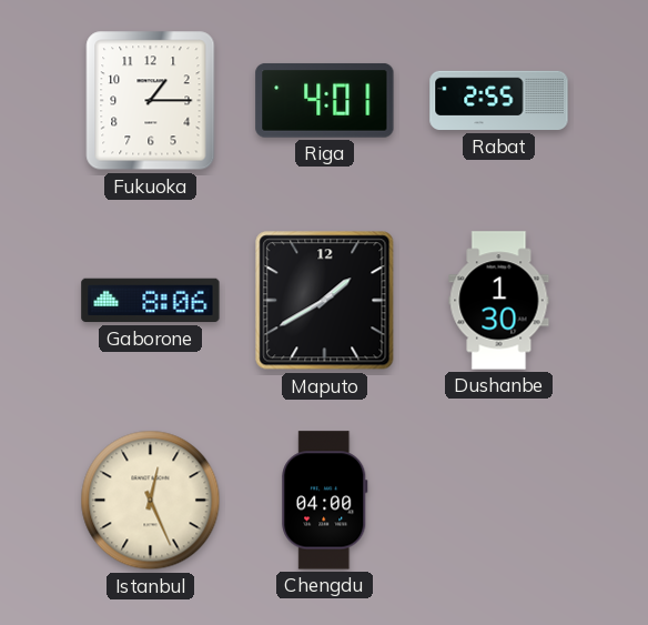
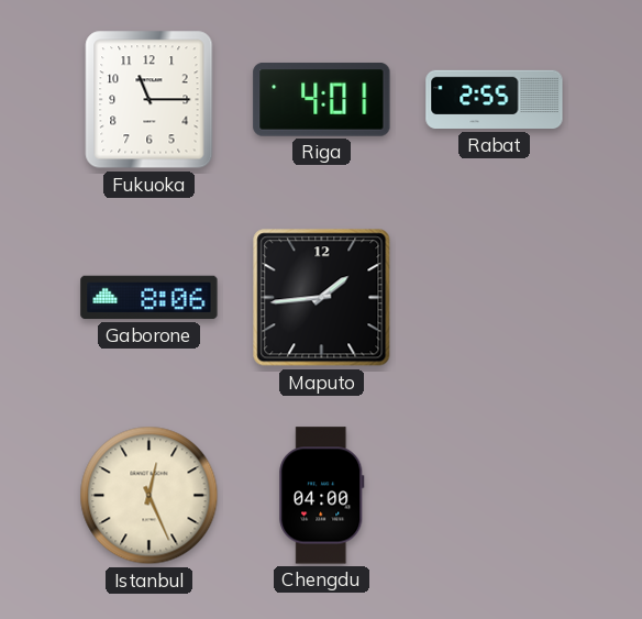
Fukuoka: 1:15 -> 11:15
Maputo: 1:40 -> 1:44
Dushanbe: 1:30 -> none
